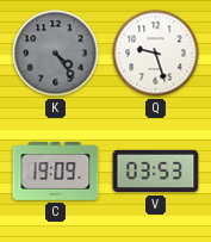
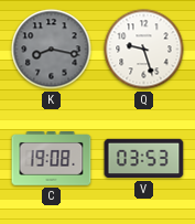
K: 4:24 -> 8:17
C: 19:09 -> 19:08
